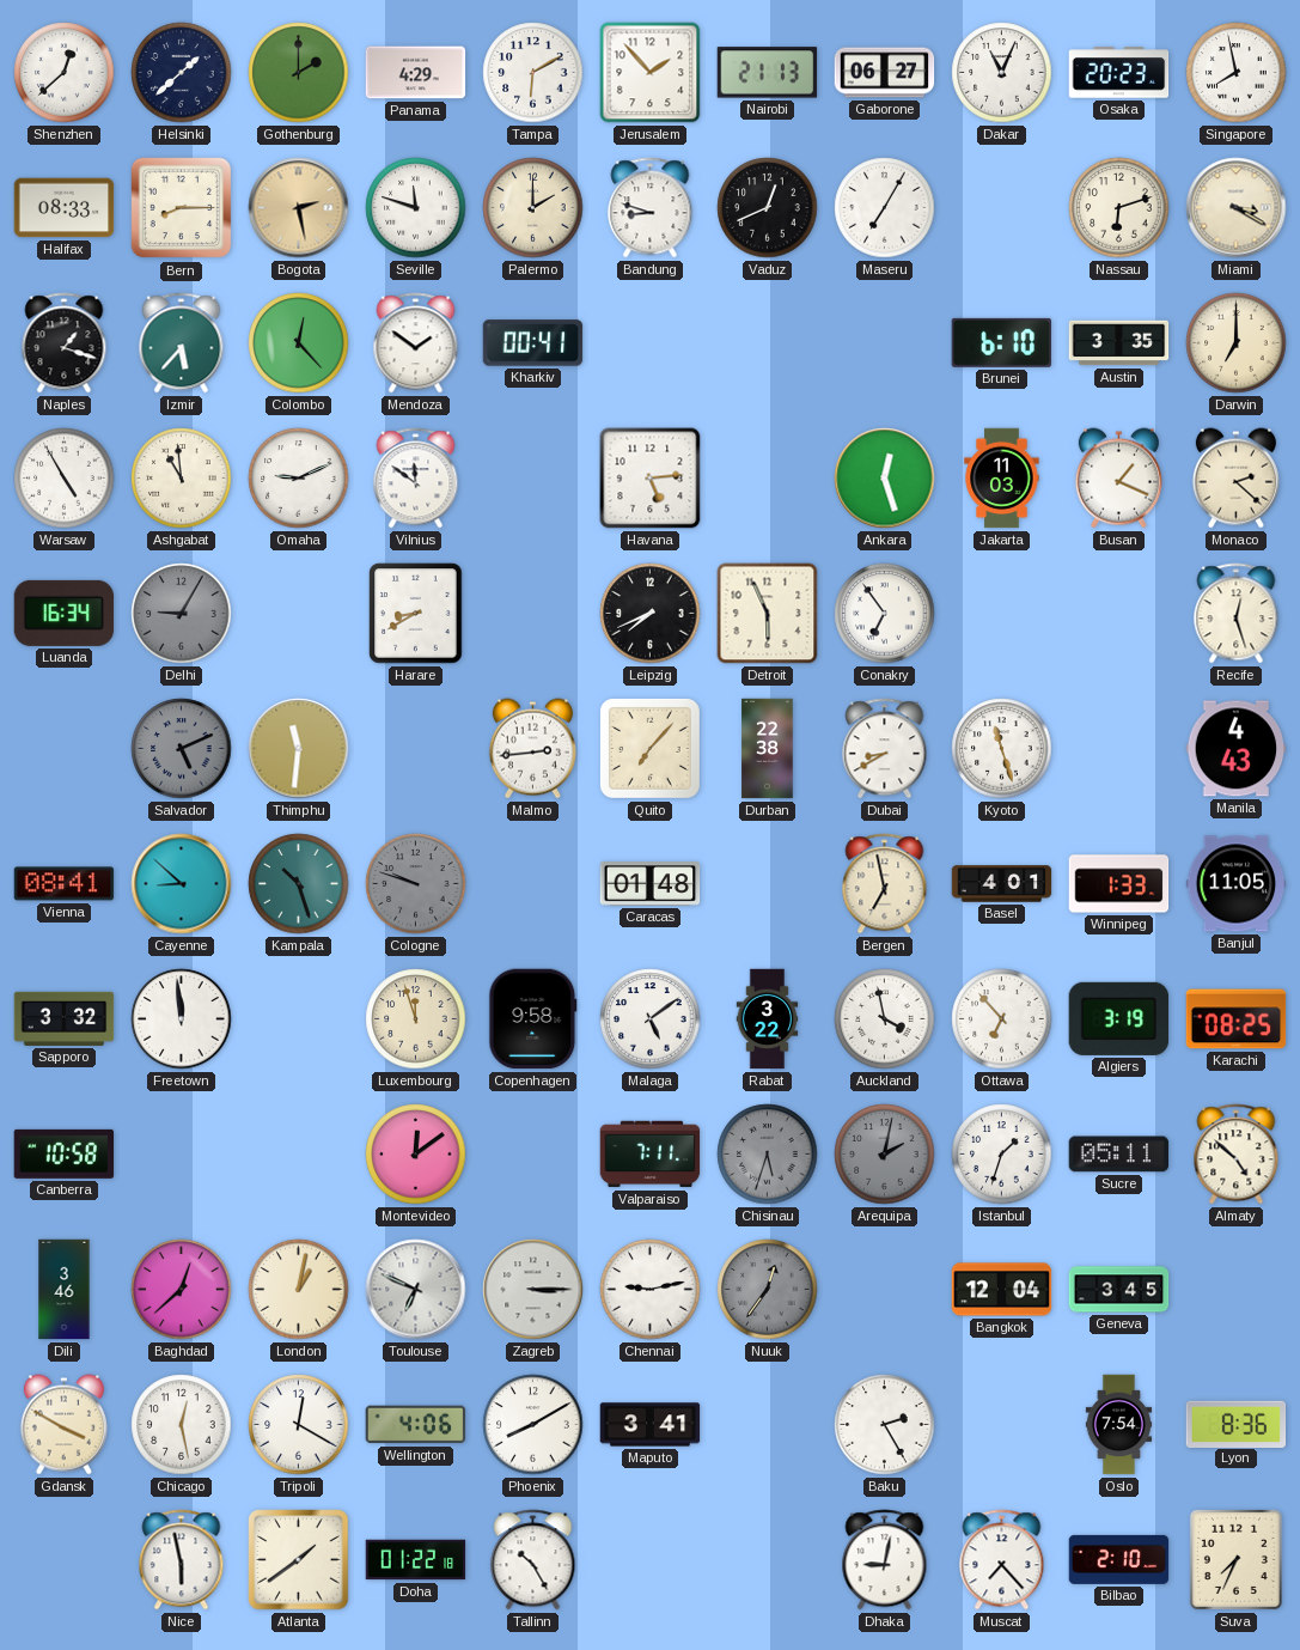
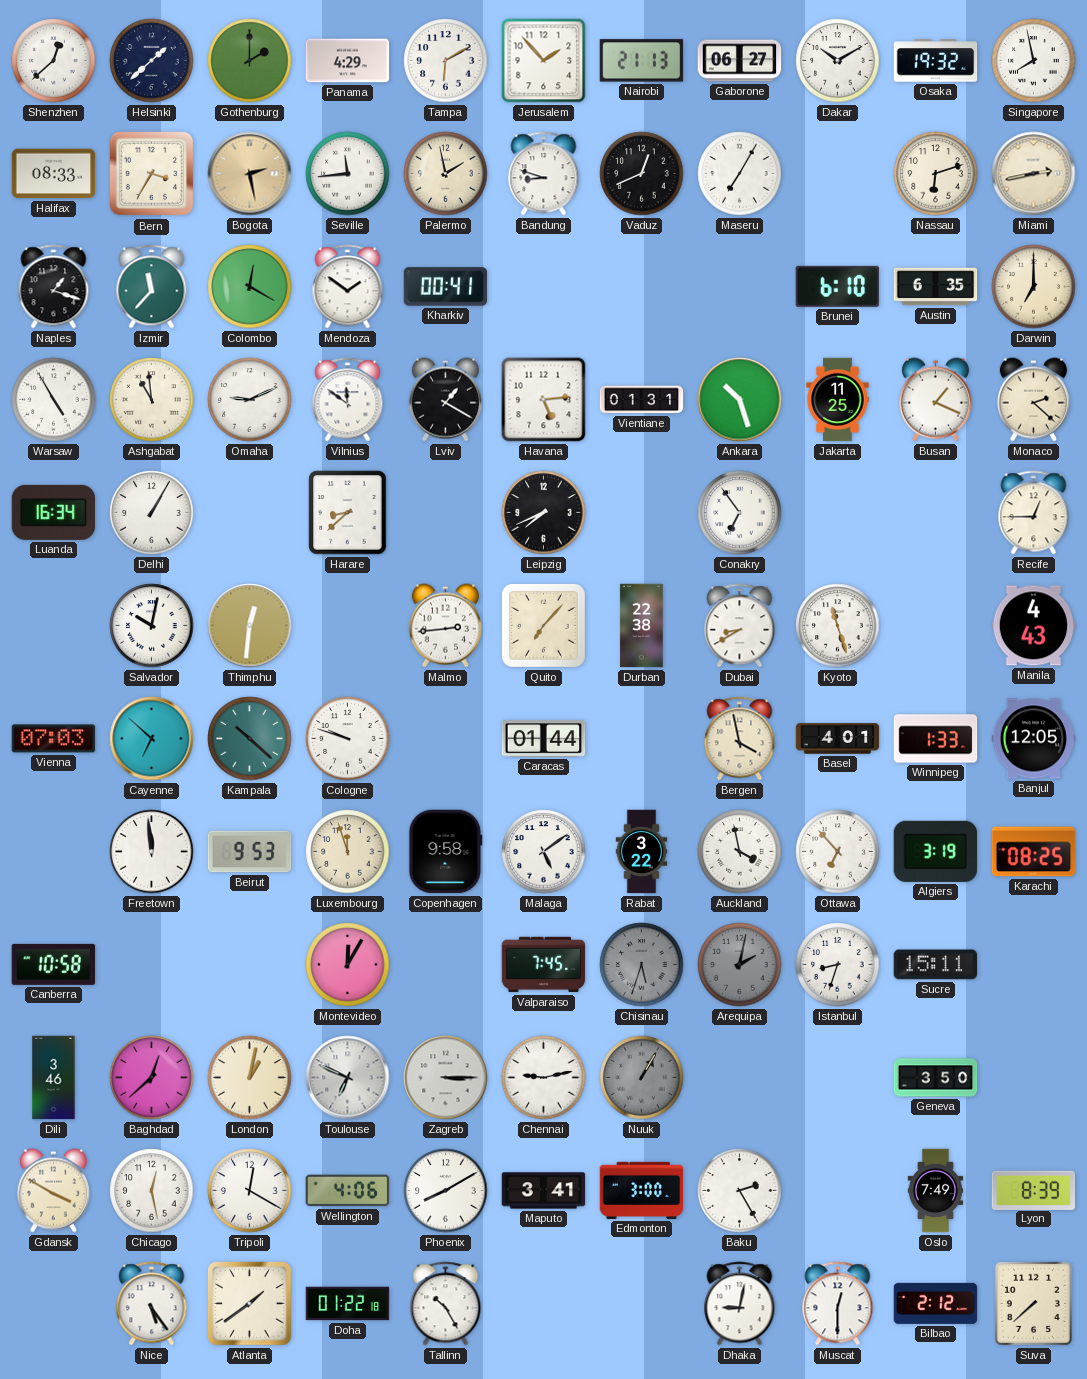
Dakar: 11:04 -> 10:10
Osaka: 20:23 -> 19:32
Bern: 8:15 -> 3:35
Seville: 11:48 -> 11:44
Palermo: 2:00 -> 1:58
Miami: 3:20 -> 2:43
Izmir: 5:37 -> 11:37
Colombo: 12:23 -> 12:20
Austin: 3:35 -> 6:35
Lviv: none -> 1:20
Vientiane: none -> 01:31
Ankara: 12:27 -> 10:27
Jakarta: 11:03 -> 11:25
Delhi: 9:05 -> 1:05
Delhi dial: grey -> white
Harare: 8:40 -> 8:38
Detroit: 5:56 -> none
Recife: 12:27 -> 12:45
Salvador: 5:11 -> 10:02
Salvador dial: grey -> white
Thimphu: 11:31 -> 12:31
Vienna: 08:41 -> 07:03
Cayenne: 8:52 -> 6:52
Kampala: 10:27 -> 10:22
Cologne dial: grey -> white
Caracas: 01:48 -> 01:44
Bergen: 6:58 -> 3:58
Banjul: 11:05 -> 12:05
Sapporo: 3:32 -> none
Beirut: none -> 9:53
Montevideo: 12:09 -> 12:05
Valparaiso: 7:11 -> 7:45
Istanbul: 1:33 -> 8:33
Sucre: 05:11 -> 15:11
Almaty: 4:52 -> none
Nuuk: 12:36 -> 1:05
Bangkok: 12:04 -> none
Geneva: 3:45 -> 3:50
Edmonton: none -> 3:00
Oslo: 7:54 -> 7:49
Lyon: 8:36 -> 8:39
Nice: 5:58 -> 5:24
Muscat: 7:23 -> 12:30
Bilbao: 2:10 -> 2:12
Suva: 7:34 -> 7:38
